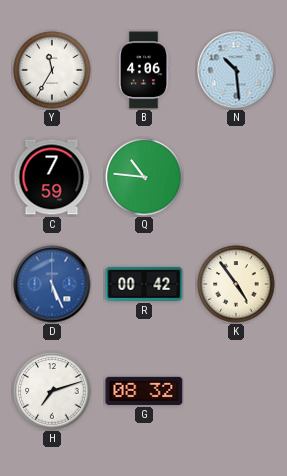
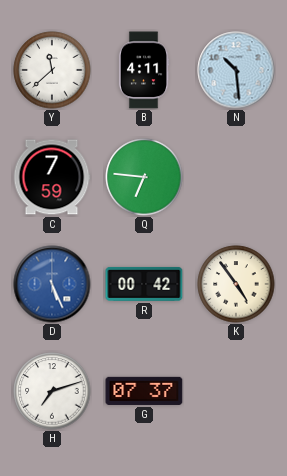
Y: 11:35 -> 11:38
B: 4:06 -> 4:11
Q: 10:46 -> 6:46
G: 08:32 -> 07:37
